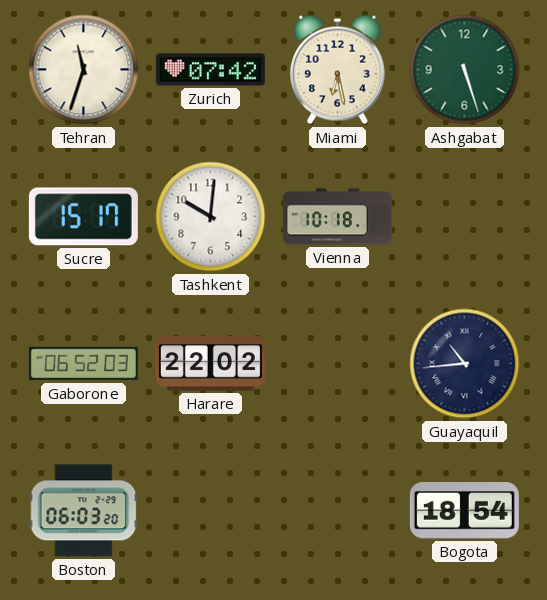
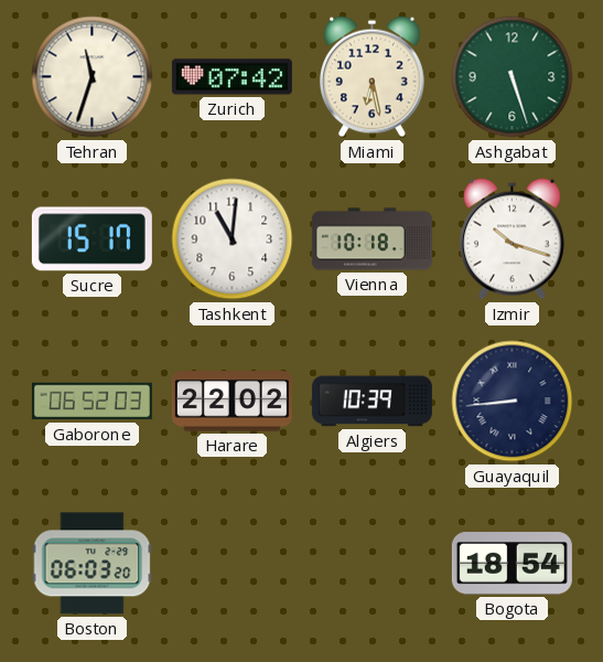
Tashkent: 10:01 -> 11:01
Izmir: none -> 10:18
Algiers: none -> 10:39
Guayaquil: 10:44 -> 8:44
